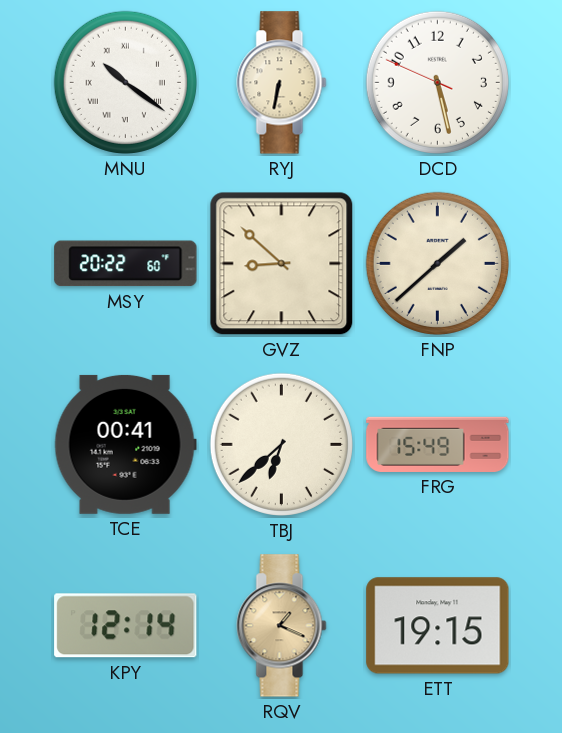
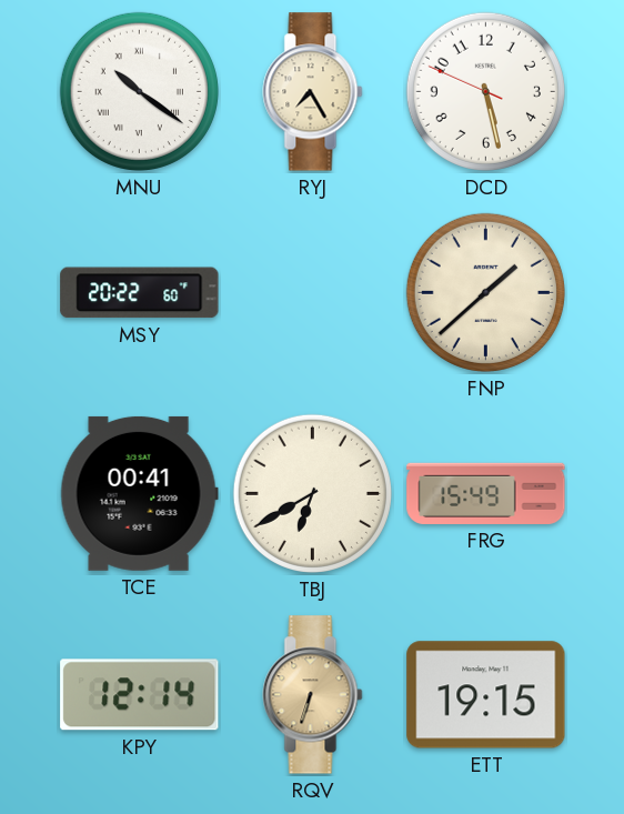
RYJ: 6:32 -> 7:25
GVZ: 8:52 -> none
TBJ: 6:38 -> 6:40
RQV: 1:19 -> 6:33
